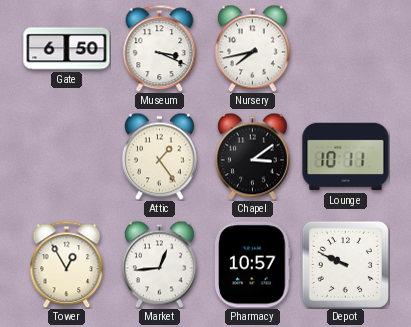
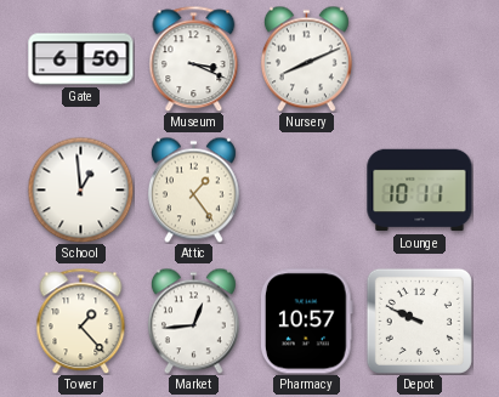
Nursery: 7:43 -> 8:11
School: none -> 12:59
Chapel: 3:09 -> none
Tower: 12:55 -> 1:23
